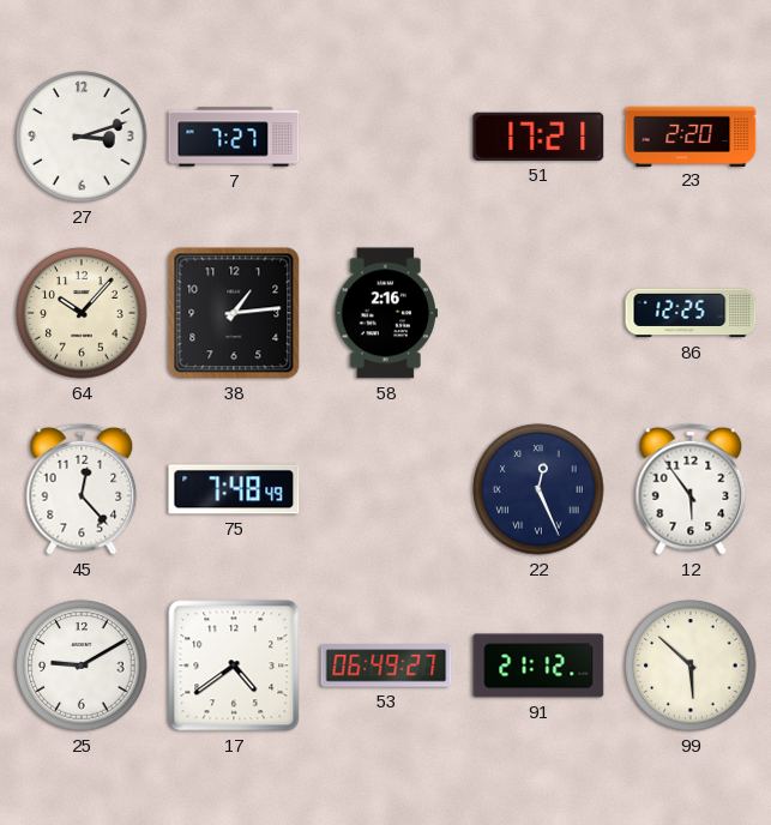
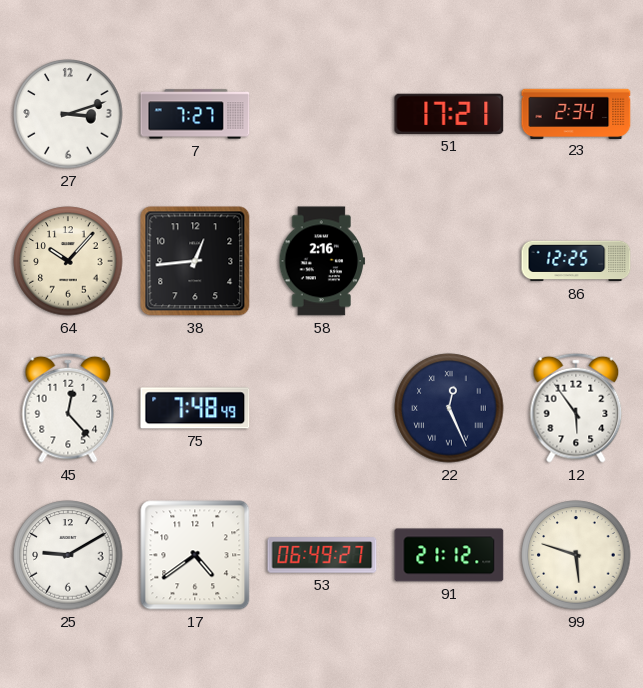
23: 2:20 -> 2:34
38: 1:14 -> 12:44
99: 5:52 -> 5:48
